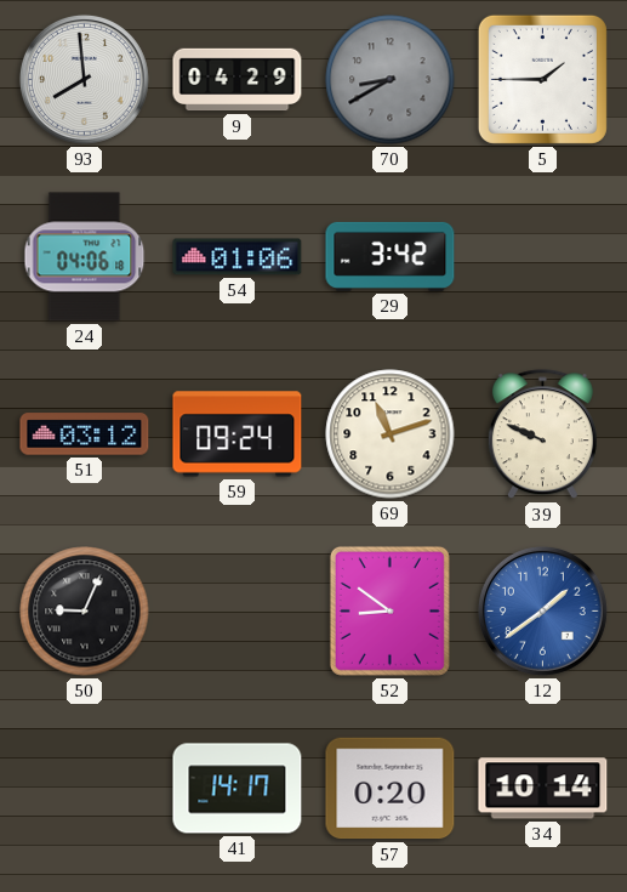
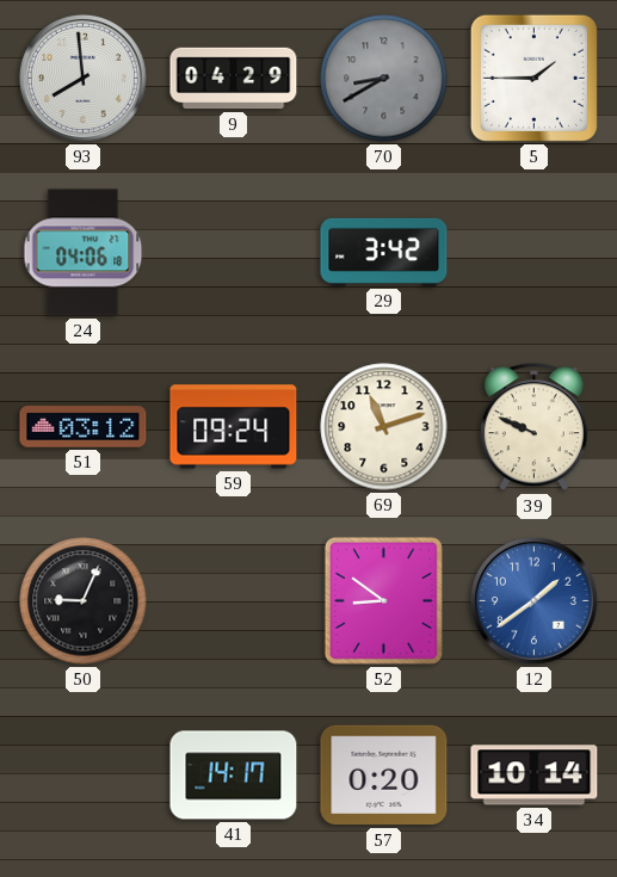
54: 01:06 -> none
